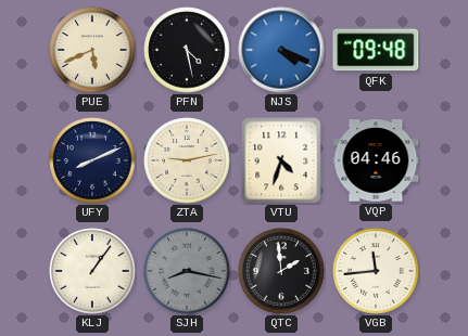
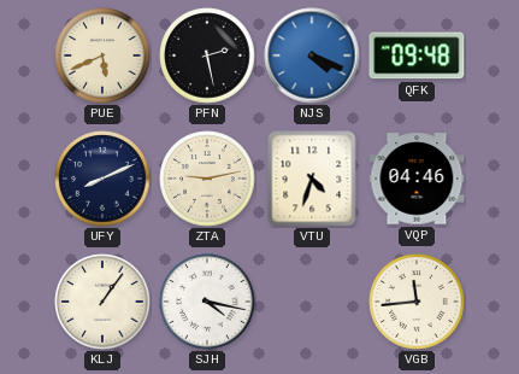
PFN: 4:28 -> 2:28
SJH: 8:17 -> 4:17
SJH dial: grey -> white
QTC: 1:59 -> none
